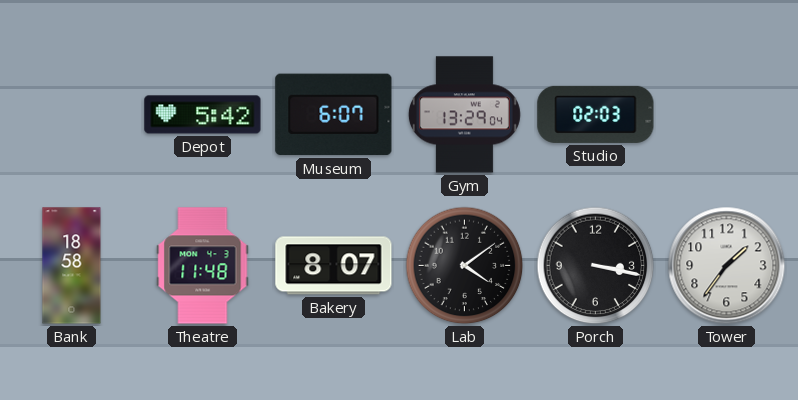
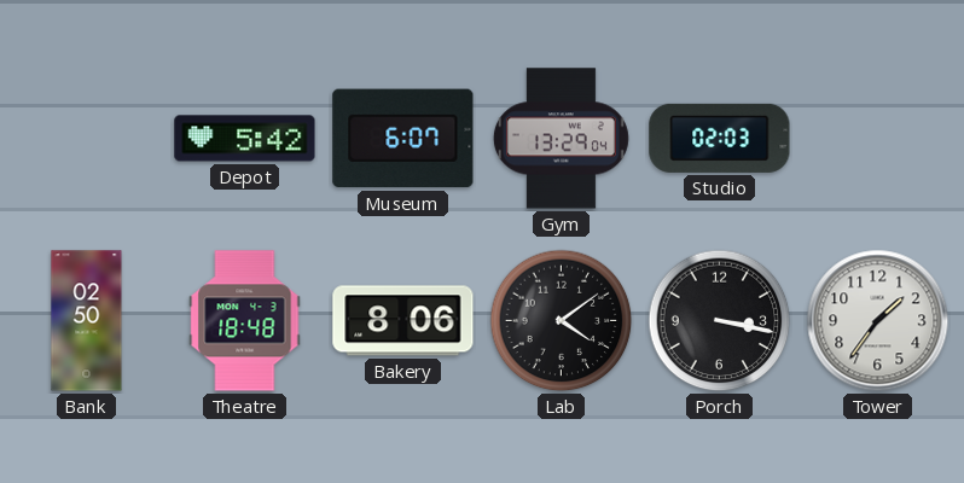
Bank: 18:58 -> 02:50
Theatre: 11:48 -> 18:48
Bakery: 8:07 -> 8:06
